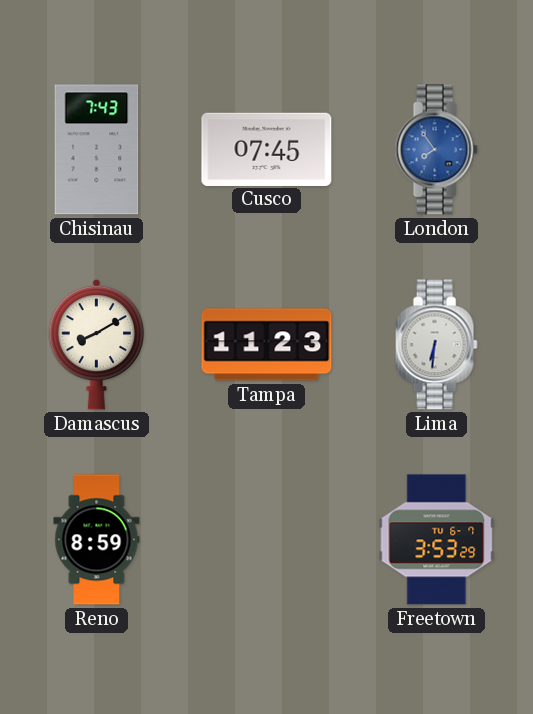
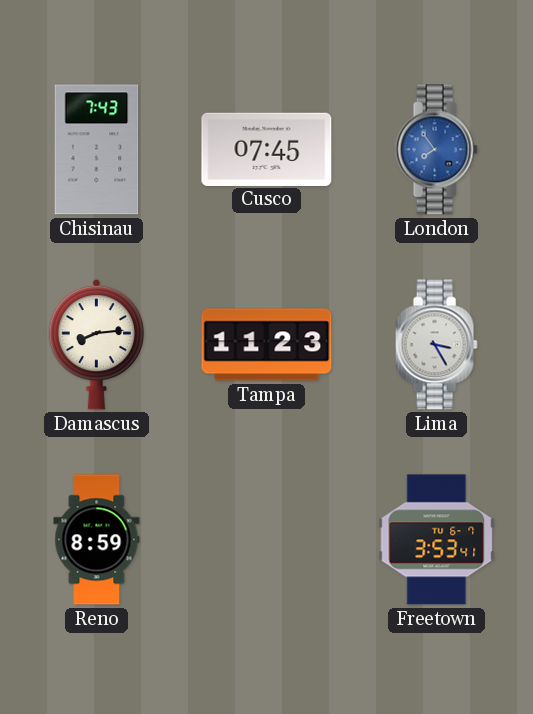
Damascus: 8:10 -> 8:14
Lima: 6:31 -> 3:25
Freetown: 3:53:29 -> 3:53:41
